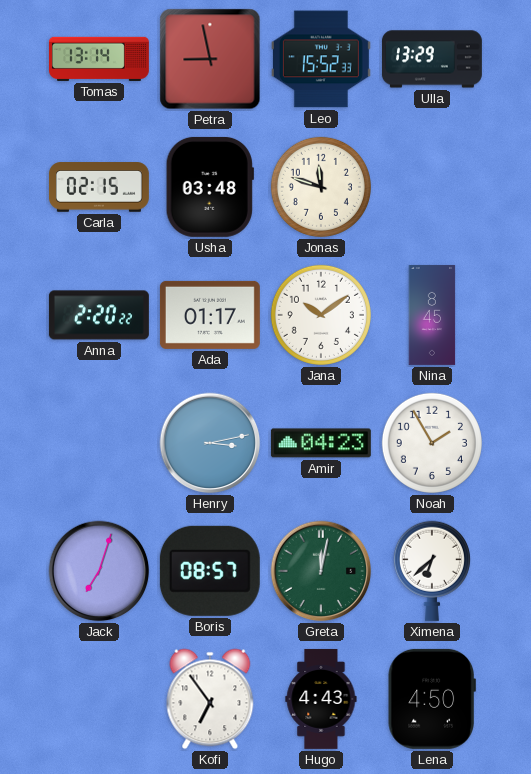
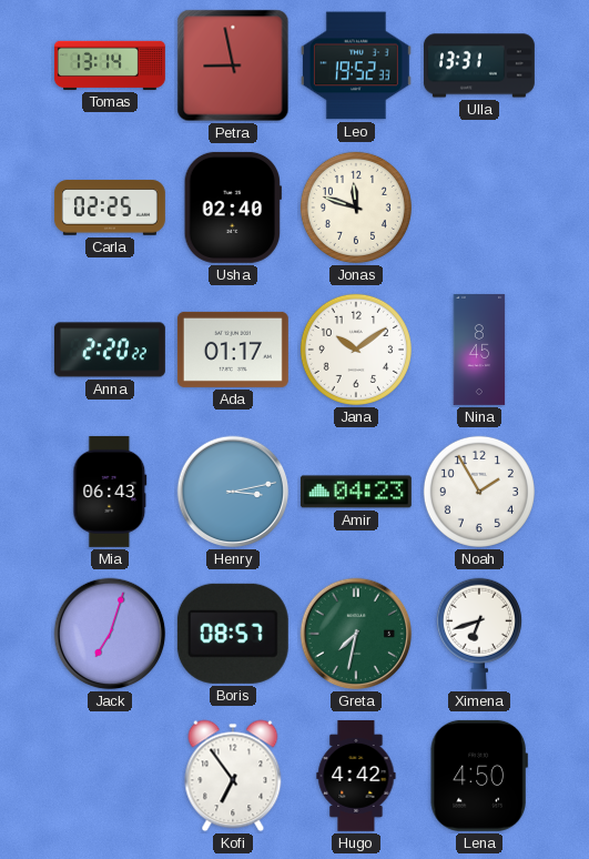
Leo: 15:52 -> 19:52
Ulla: 13:29 -> 13:31
Carla: 02:15 -> 02:25
Usha: 03:48 -> 02:40
Mia: none -> 06:43
Greta: 12:02 -> 7:32
Ximena: 6:38 -> 6:42
Hugo: 4:43 -> 4:42
